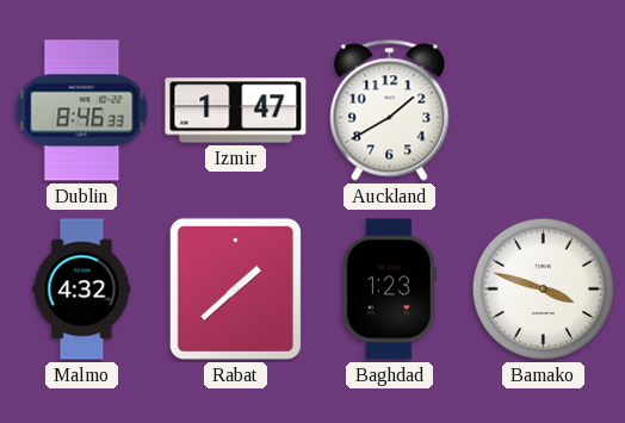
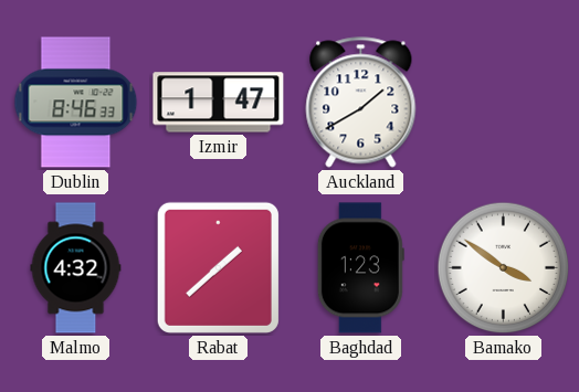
Bamako: 3:48 -> 3:51
